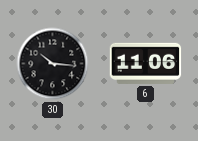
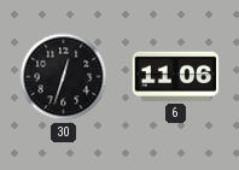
30: 10:16 -> 12:33
